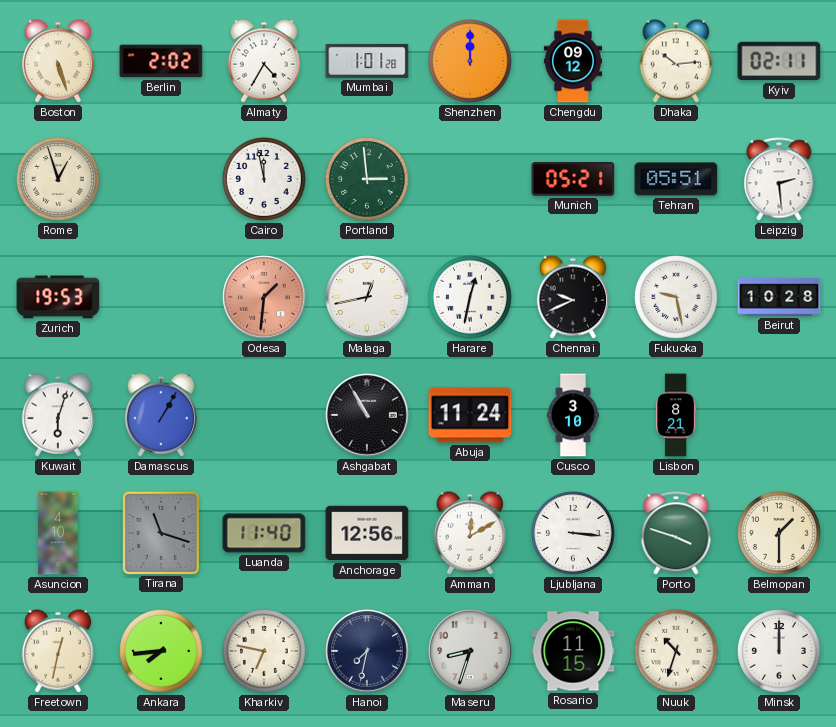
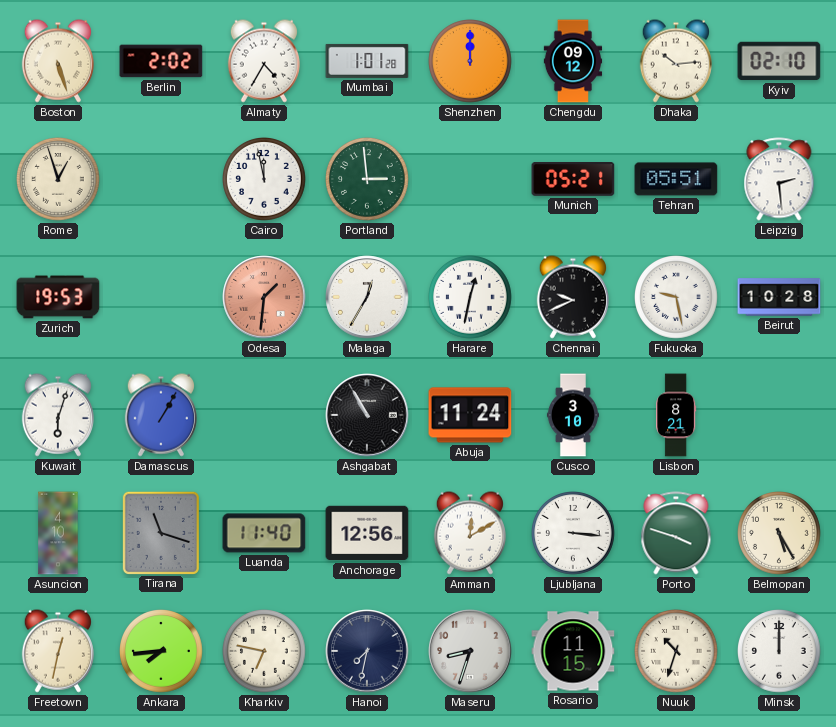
Kyiv: 02:11 -> 02:10
Malaga: 12:43 -> 12:35
Belmopan: 1:30 -> 5:25
